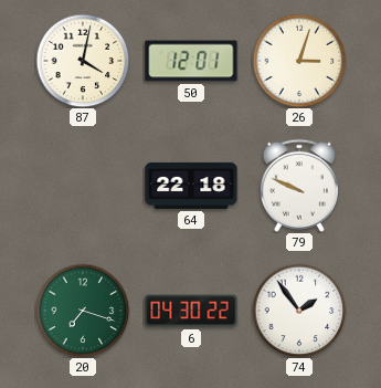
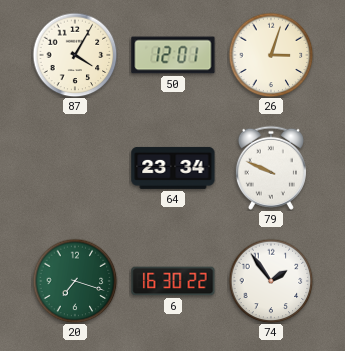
87: 4:02 -> 4:05
64: 22:18 -> 23:34
6: 04:30 -> 16:30
